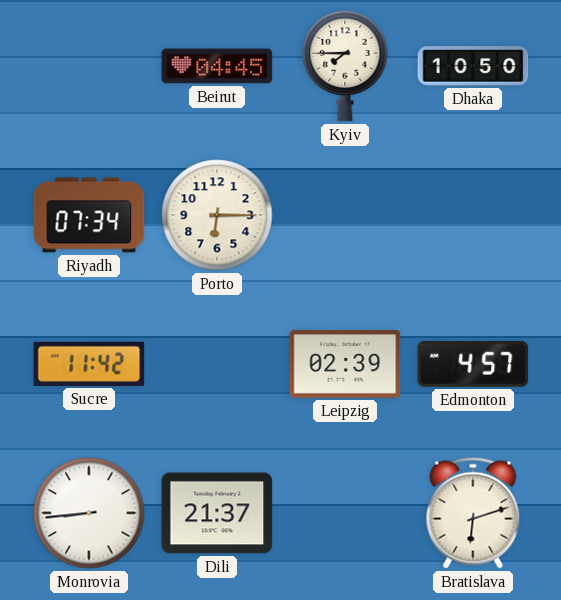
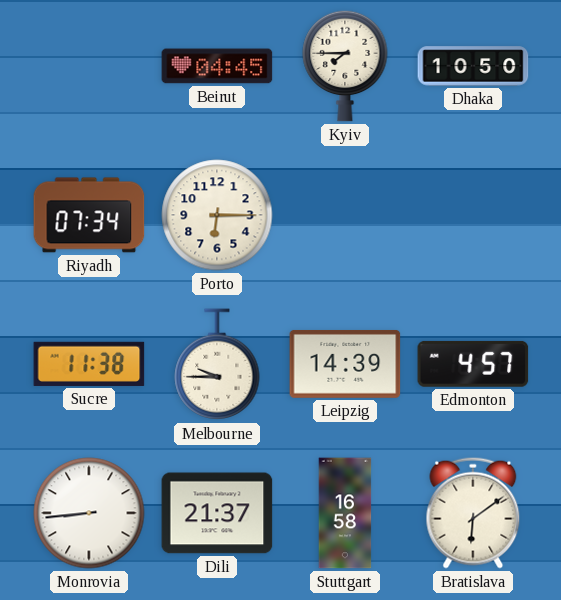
Sucre: 11:42 -> 11:38
Melbourne: none -> 9:45
Leipzig: 02:39 -> 14:39
Stuttgart: none -> 16:58
Bratislava: 6:12 -> 6:09
